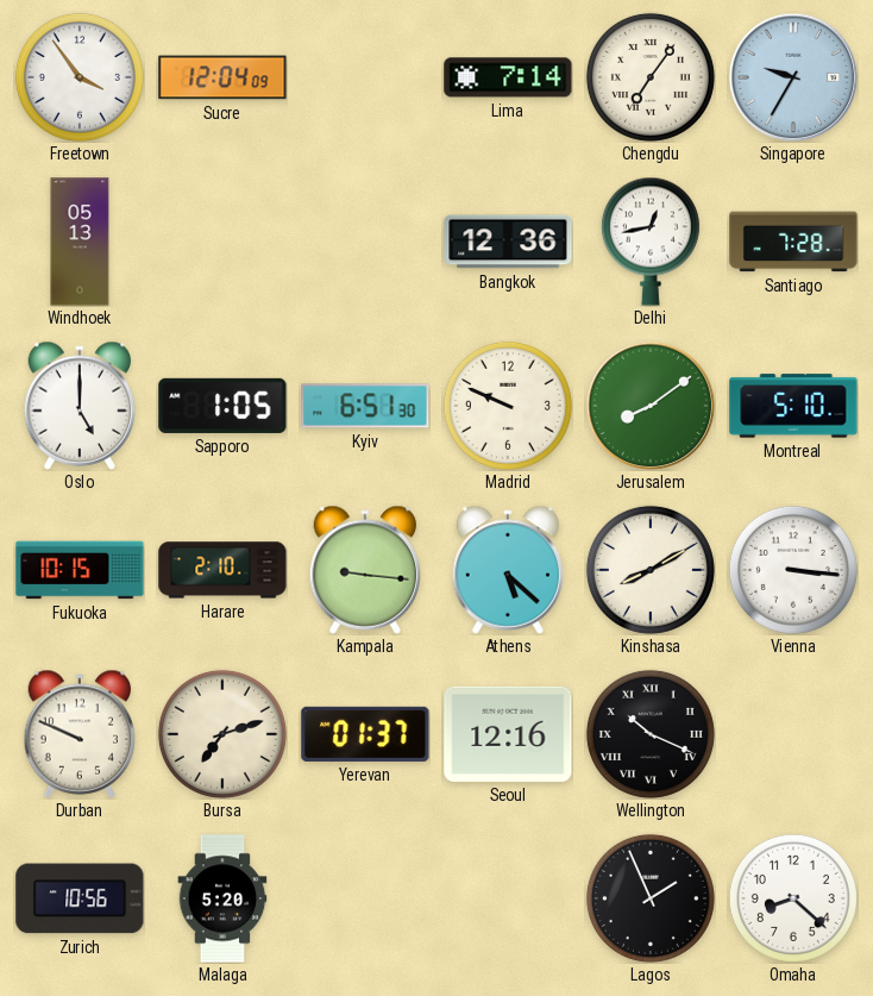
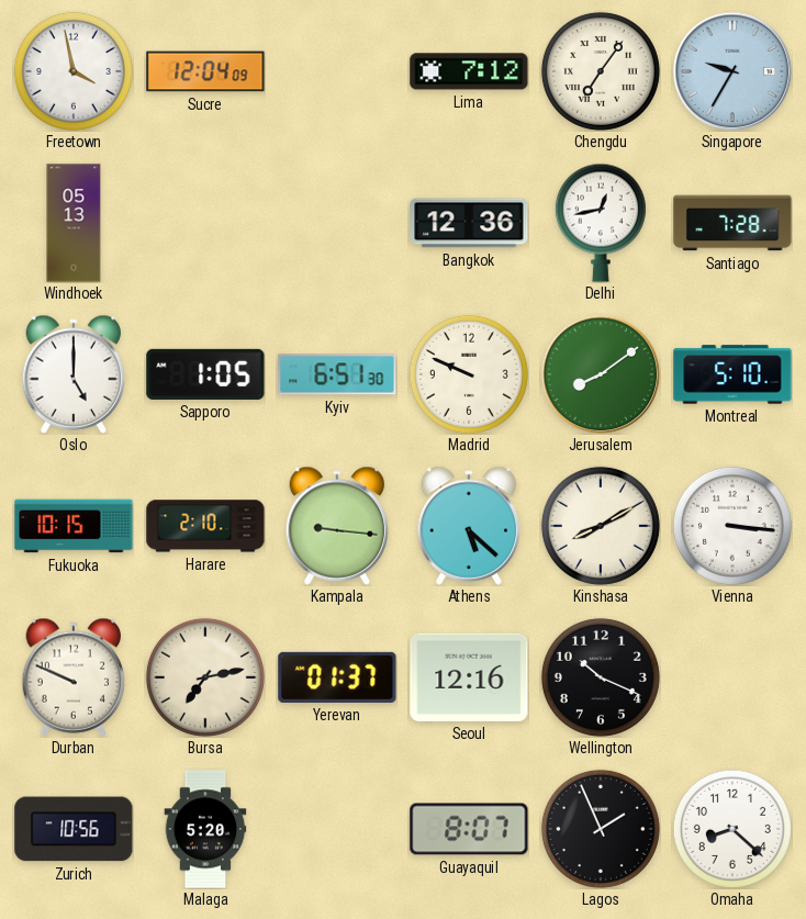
Freetown: 3:54 -> 3:58
Lima: 7:14 -> 7:12
Bursa: 7:12 -> 7:13
Wellington numerals: Roman -> Arabic
Guayaquil: none -> 8:07
